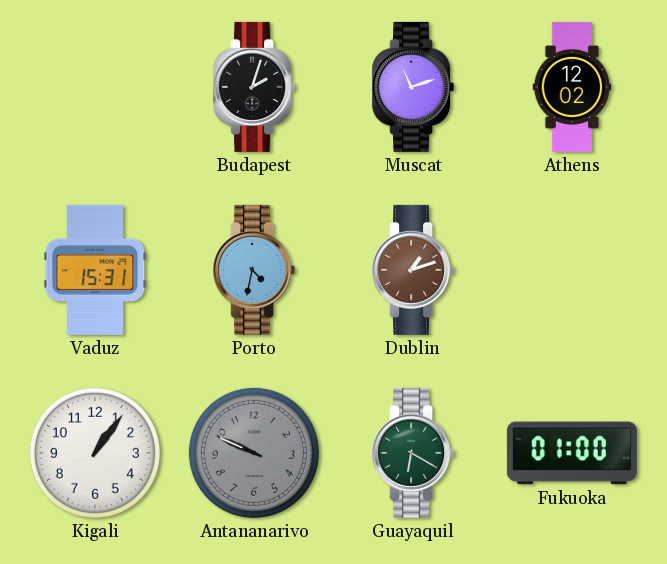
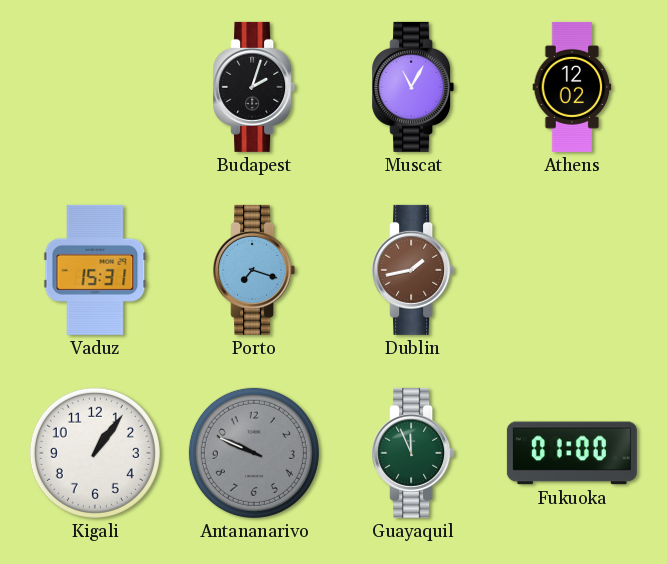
Muscat: 11:12 -> 11:05
Porto: 4:32 -> 7:18
Dublin: 1:12 -> 1:43
Guayaquil: 6:20 -> 11:56
